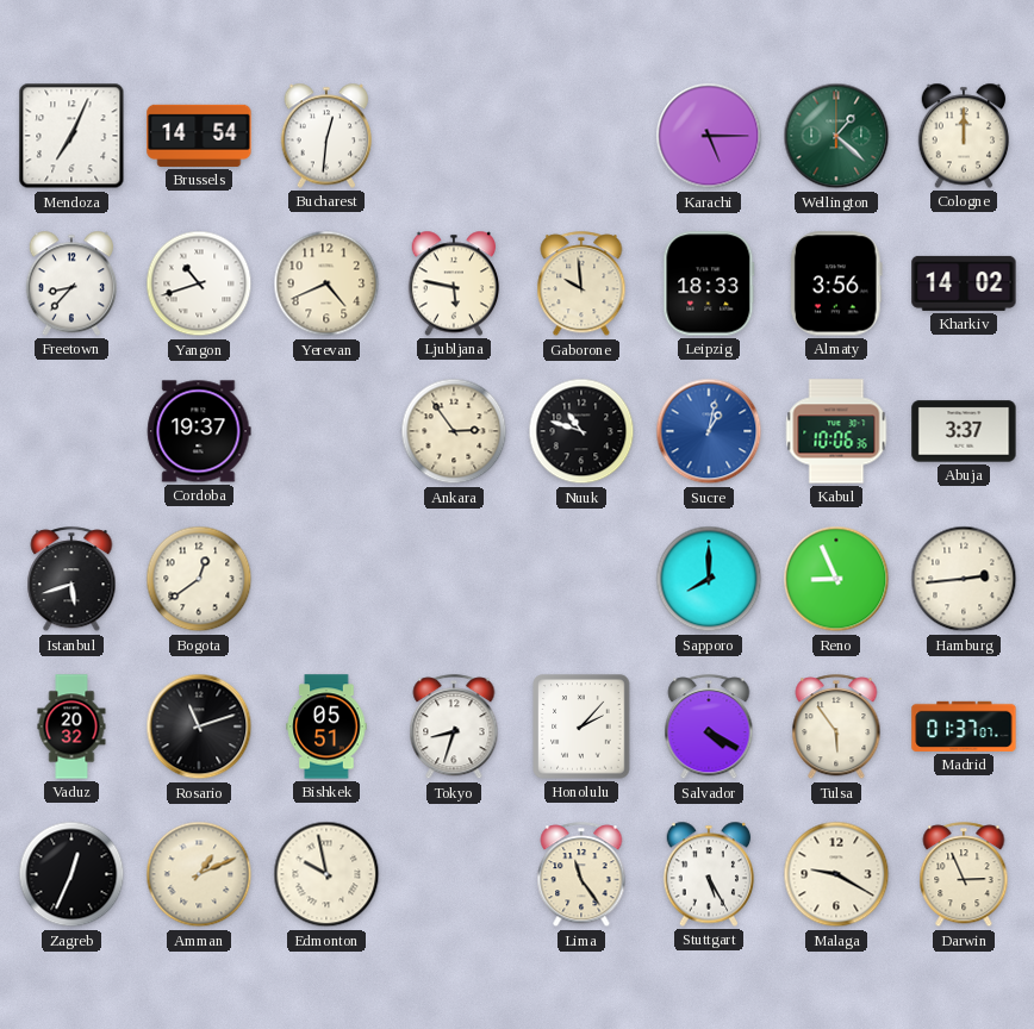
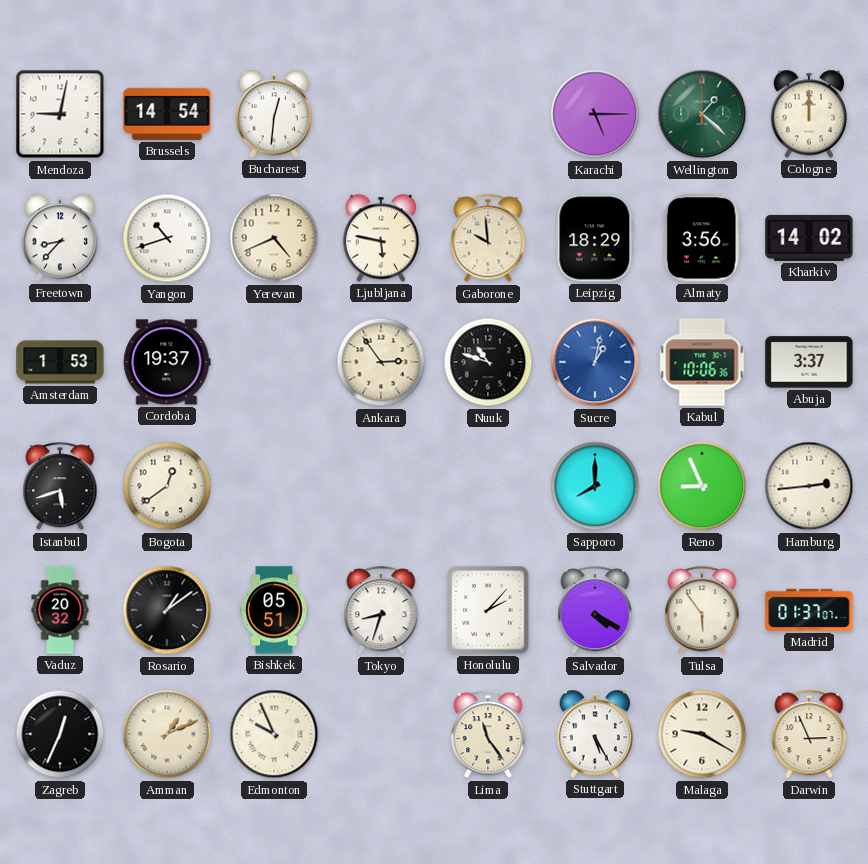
Mendoza: 7:04 -> 9:02
Leipzig: 18:33 -> 18:29
Amsterdam: none -> 1:53
Rosario: 11:12 -> 1:09
Edmonton: 9:58 -> 9:56
